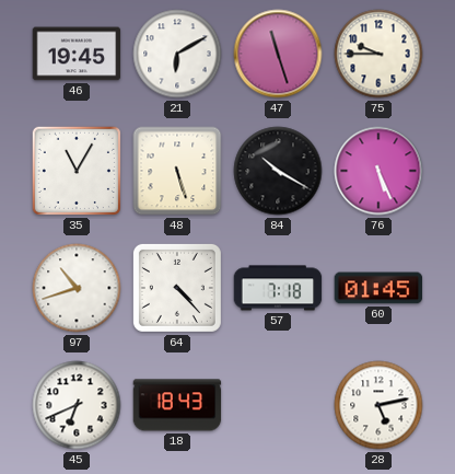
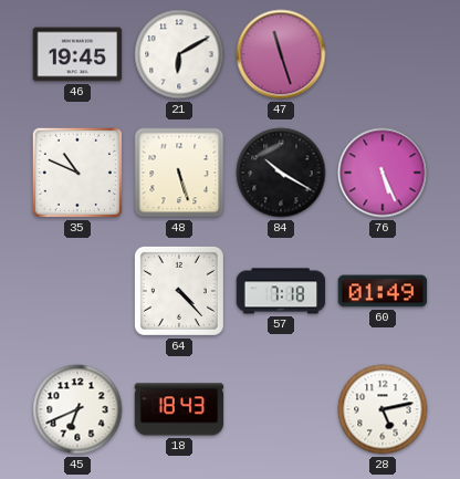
75: 9:45 -> none
35: 11:05 -> 10:49
97: 10:42 -> none
60: 01:45 -> 01:49
